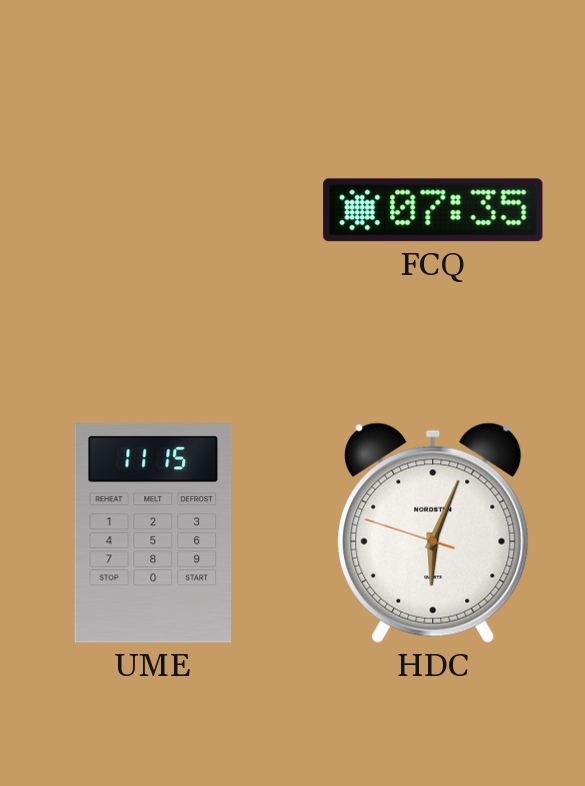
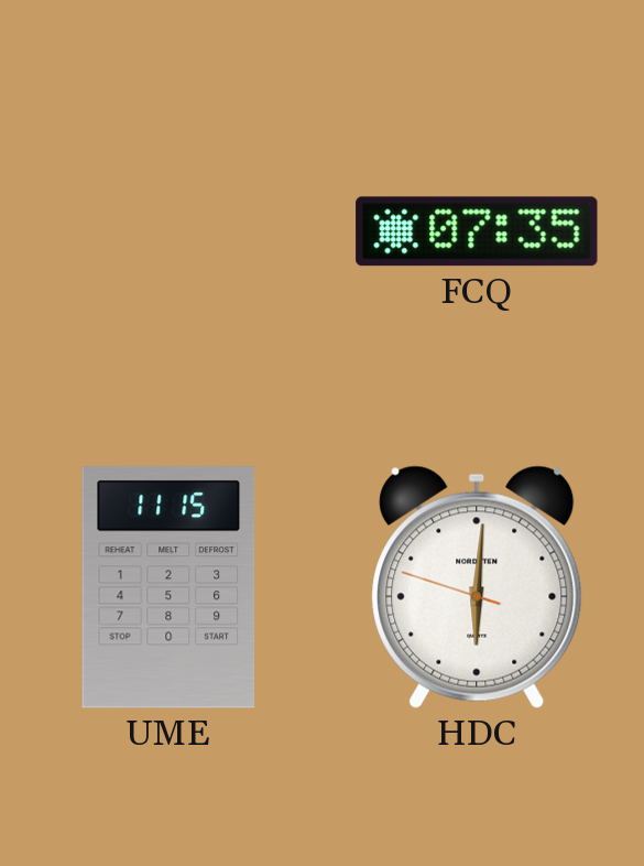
HDC: 6:03 -> 6:00
